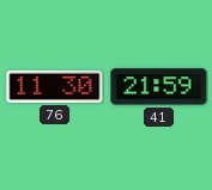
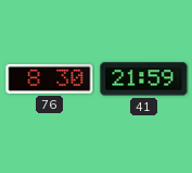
76: 11:30 -> 8:30
